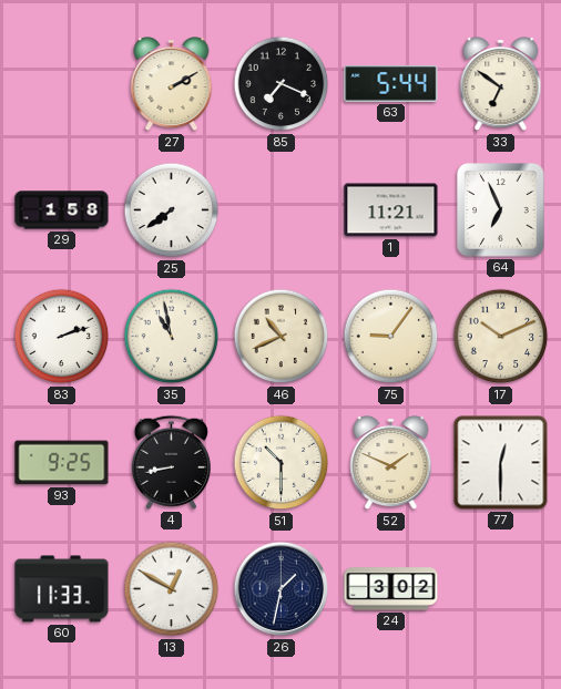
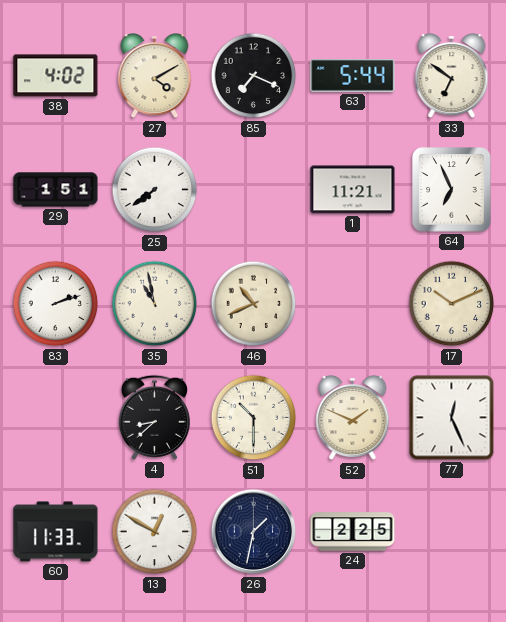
38: none -> 4:02
27: 2:10 -> 4:10
29: 1:58 -> 1:51
75: 9:06 -> none
93: 9:25 -> none
4: 8:43 -> 8:38
77: 12:30 -> 12:26
24: 3:02 -> 2:25
